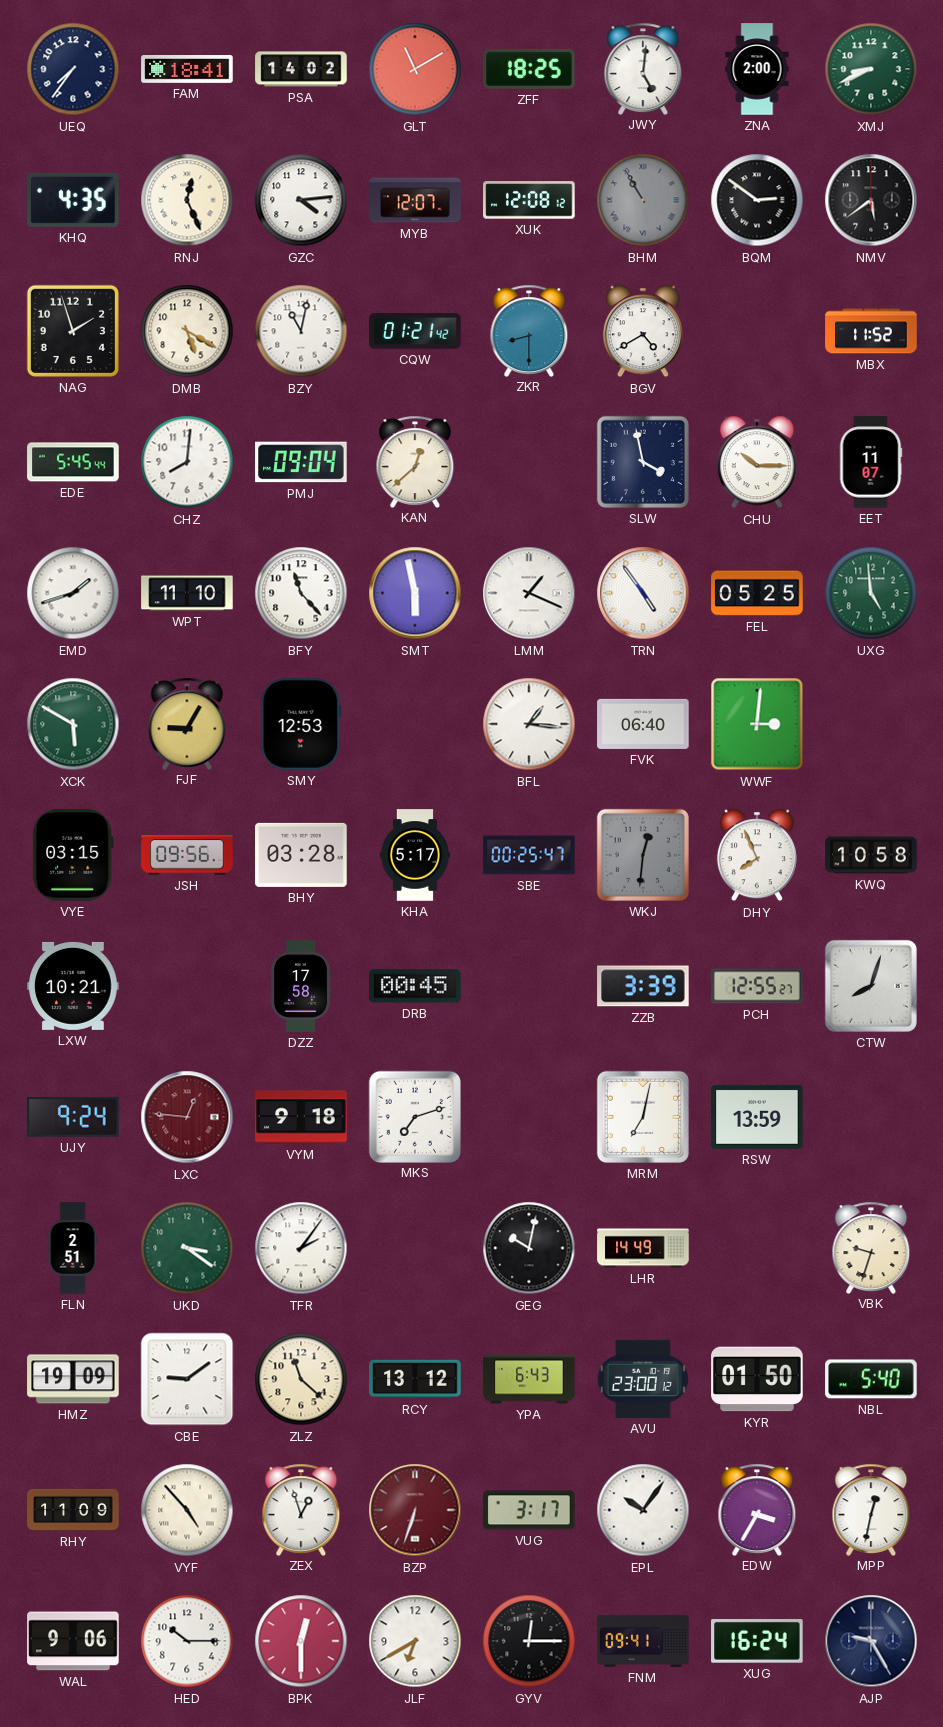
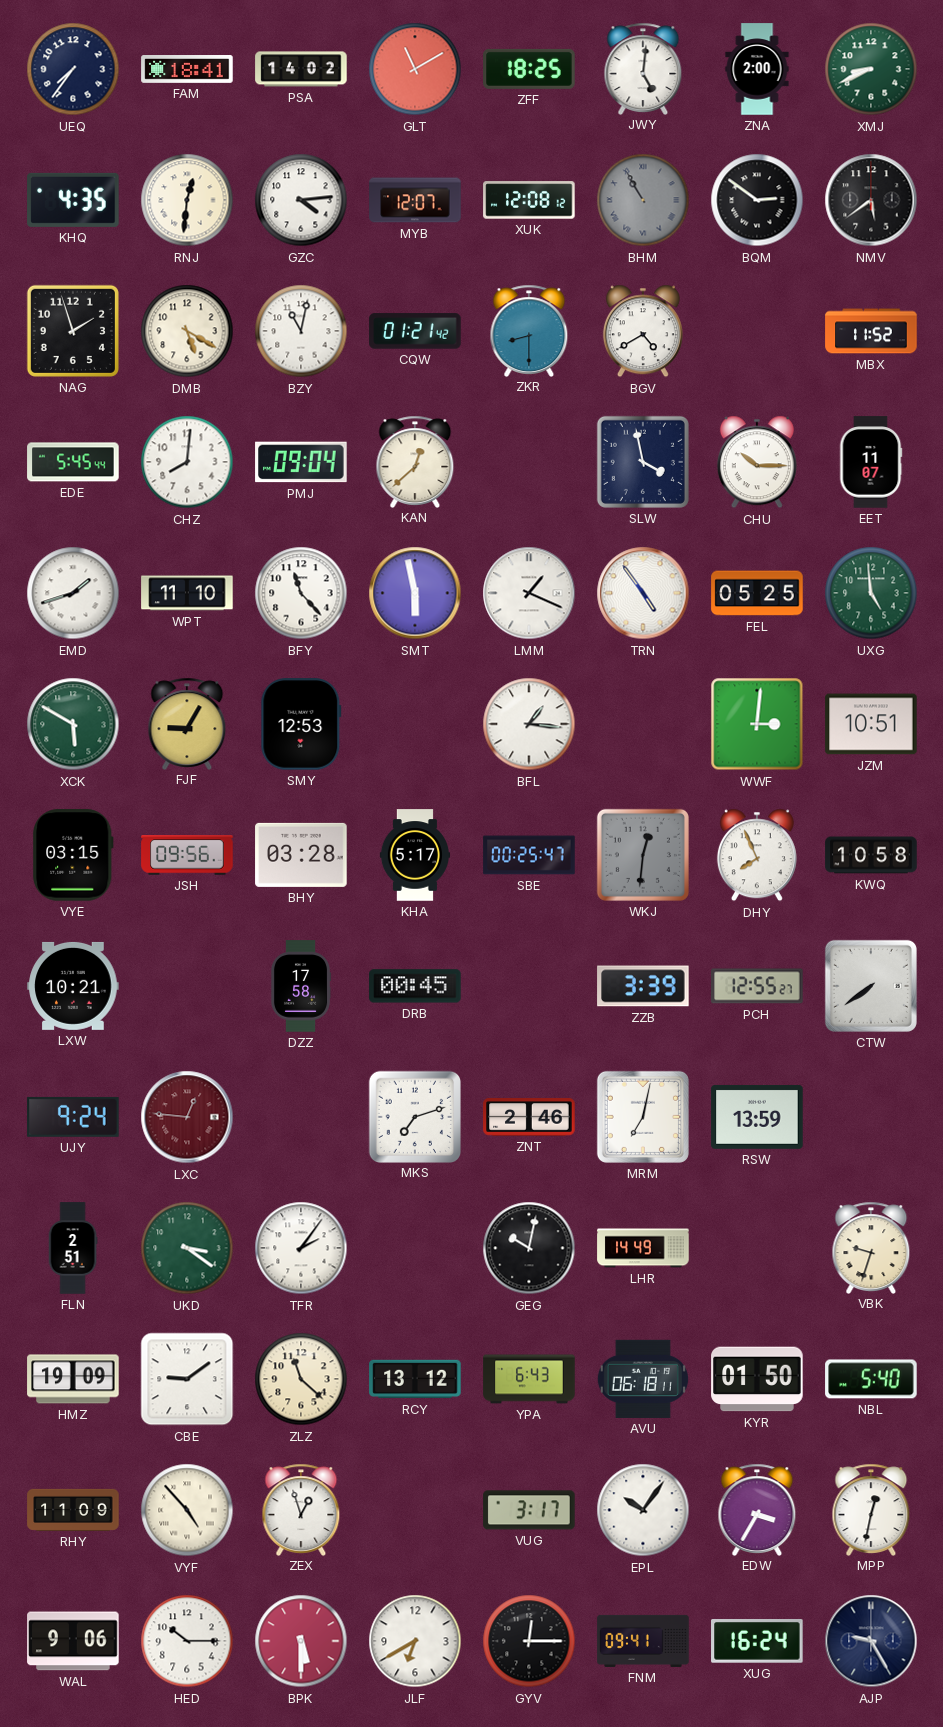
RNJ: 12:26 -> 12:31
FVK: 06:40 -> none
JZM: none -> 10:51
CTW: 8:03 -> 7:39
VYM: 9:18 -> none
ZNT: none -> 2:46
AVU: 23:00 -> 06:18
BZP: 6:33 -> none
BPK: 12:30 -> 5:30
